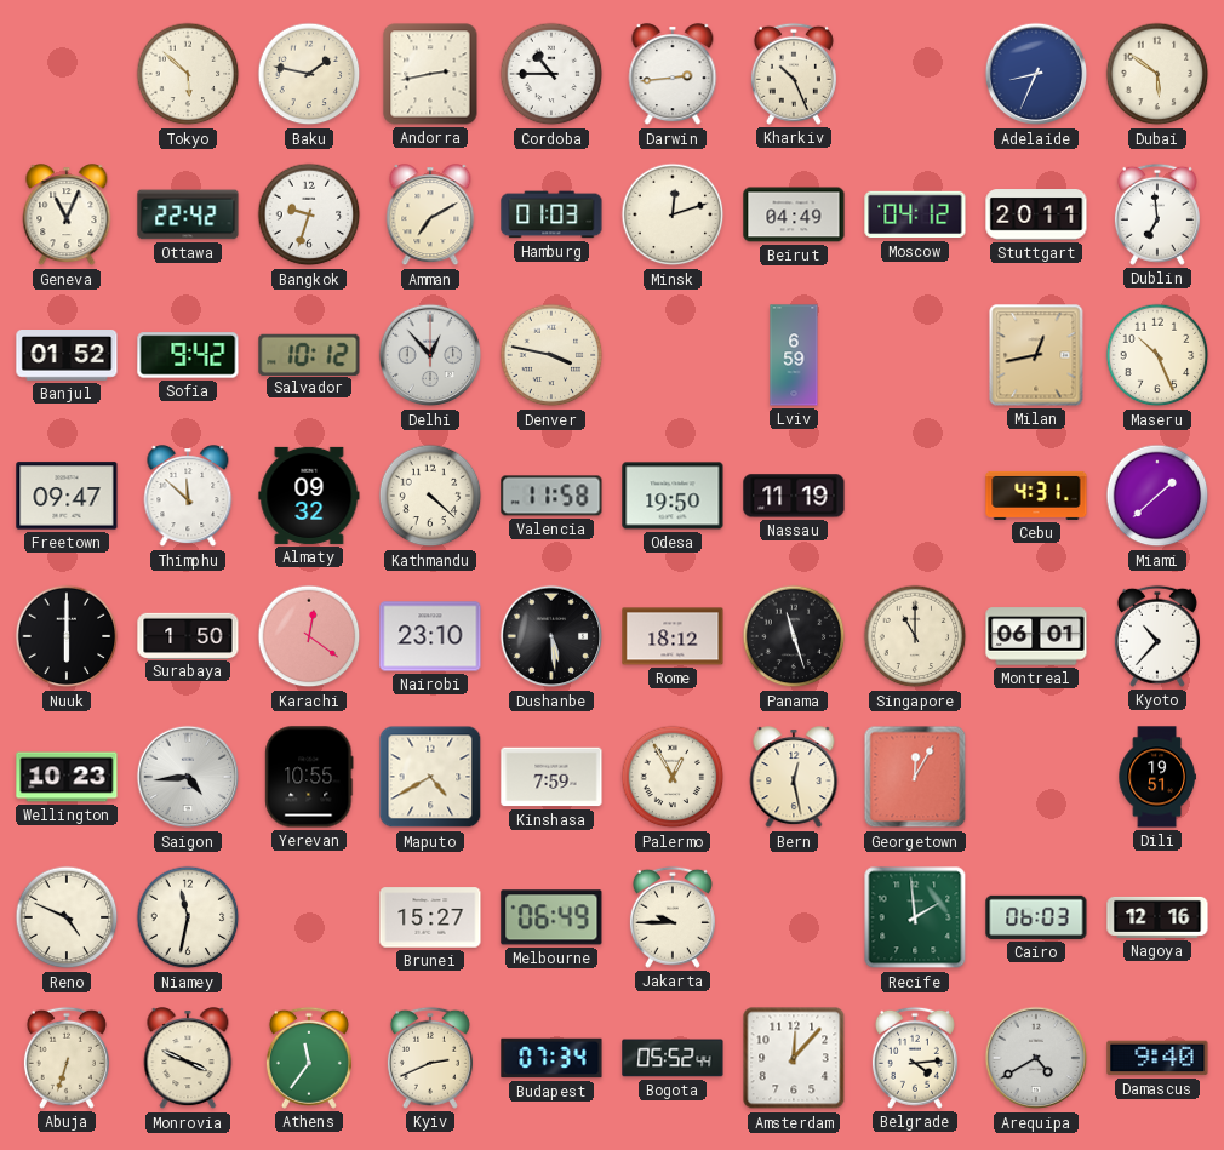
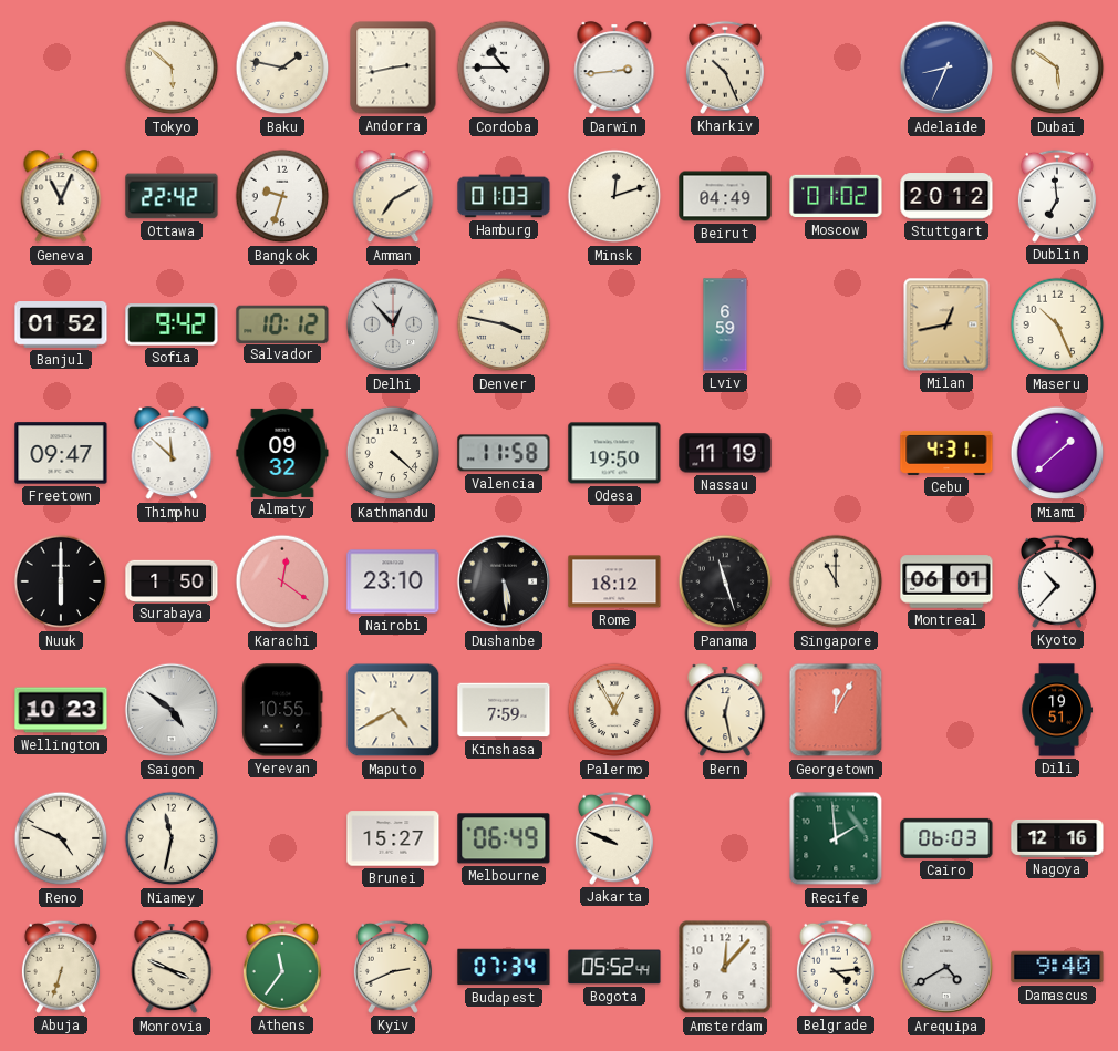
Moscow: 04:12 -> 01:02
Stuttgart: 20:11 -> 20:12
Saigon: 4:44 -> 4:51
Jakarta: 9:45 -> 9:49
